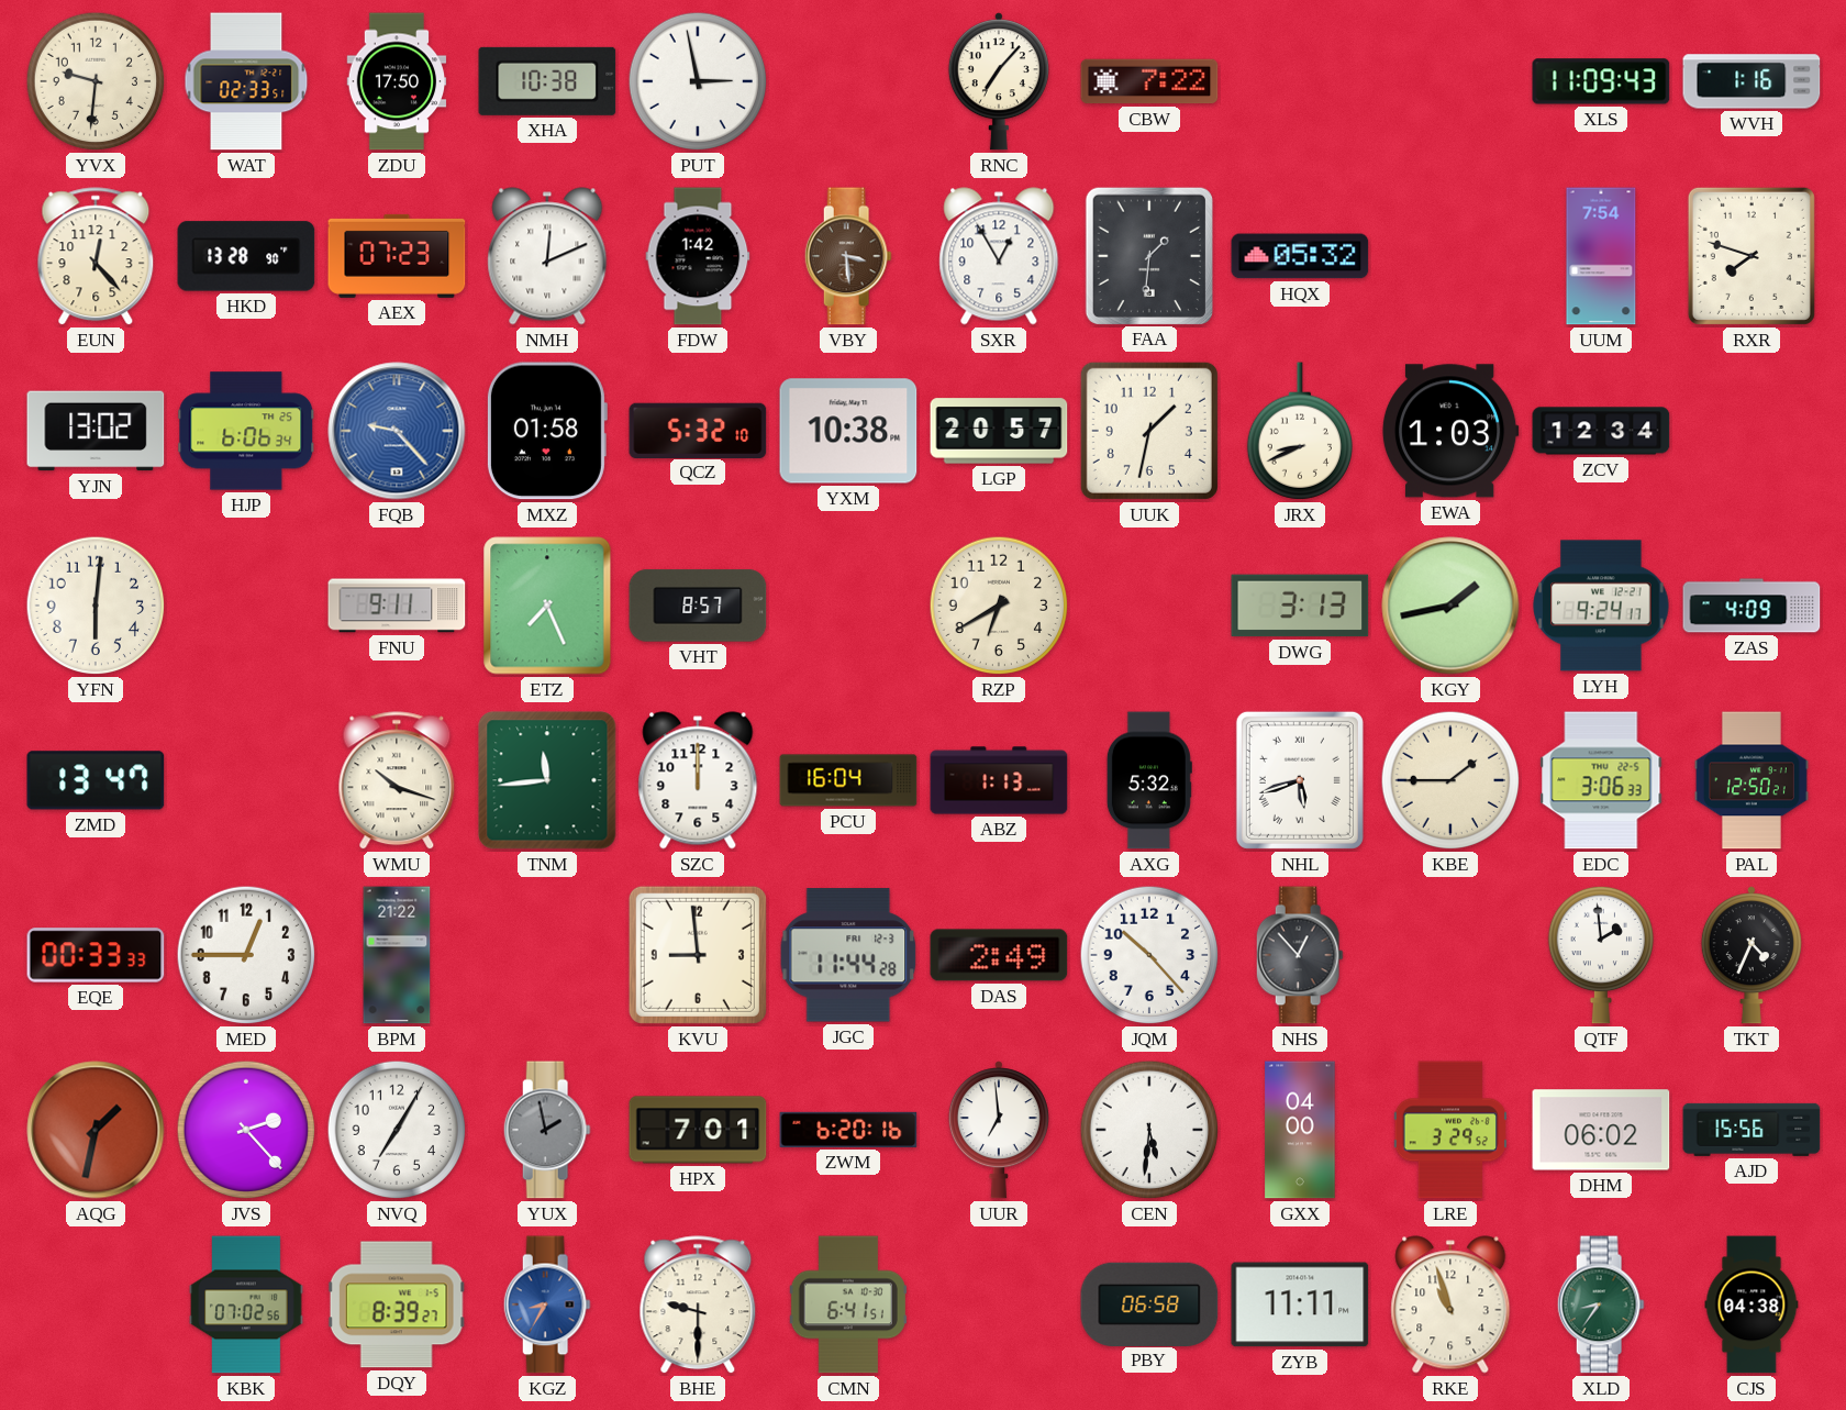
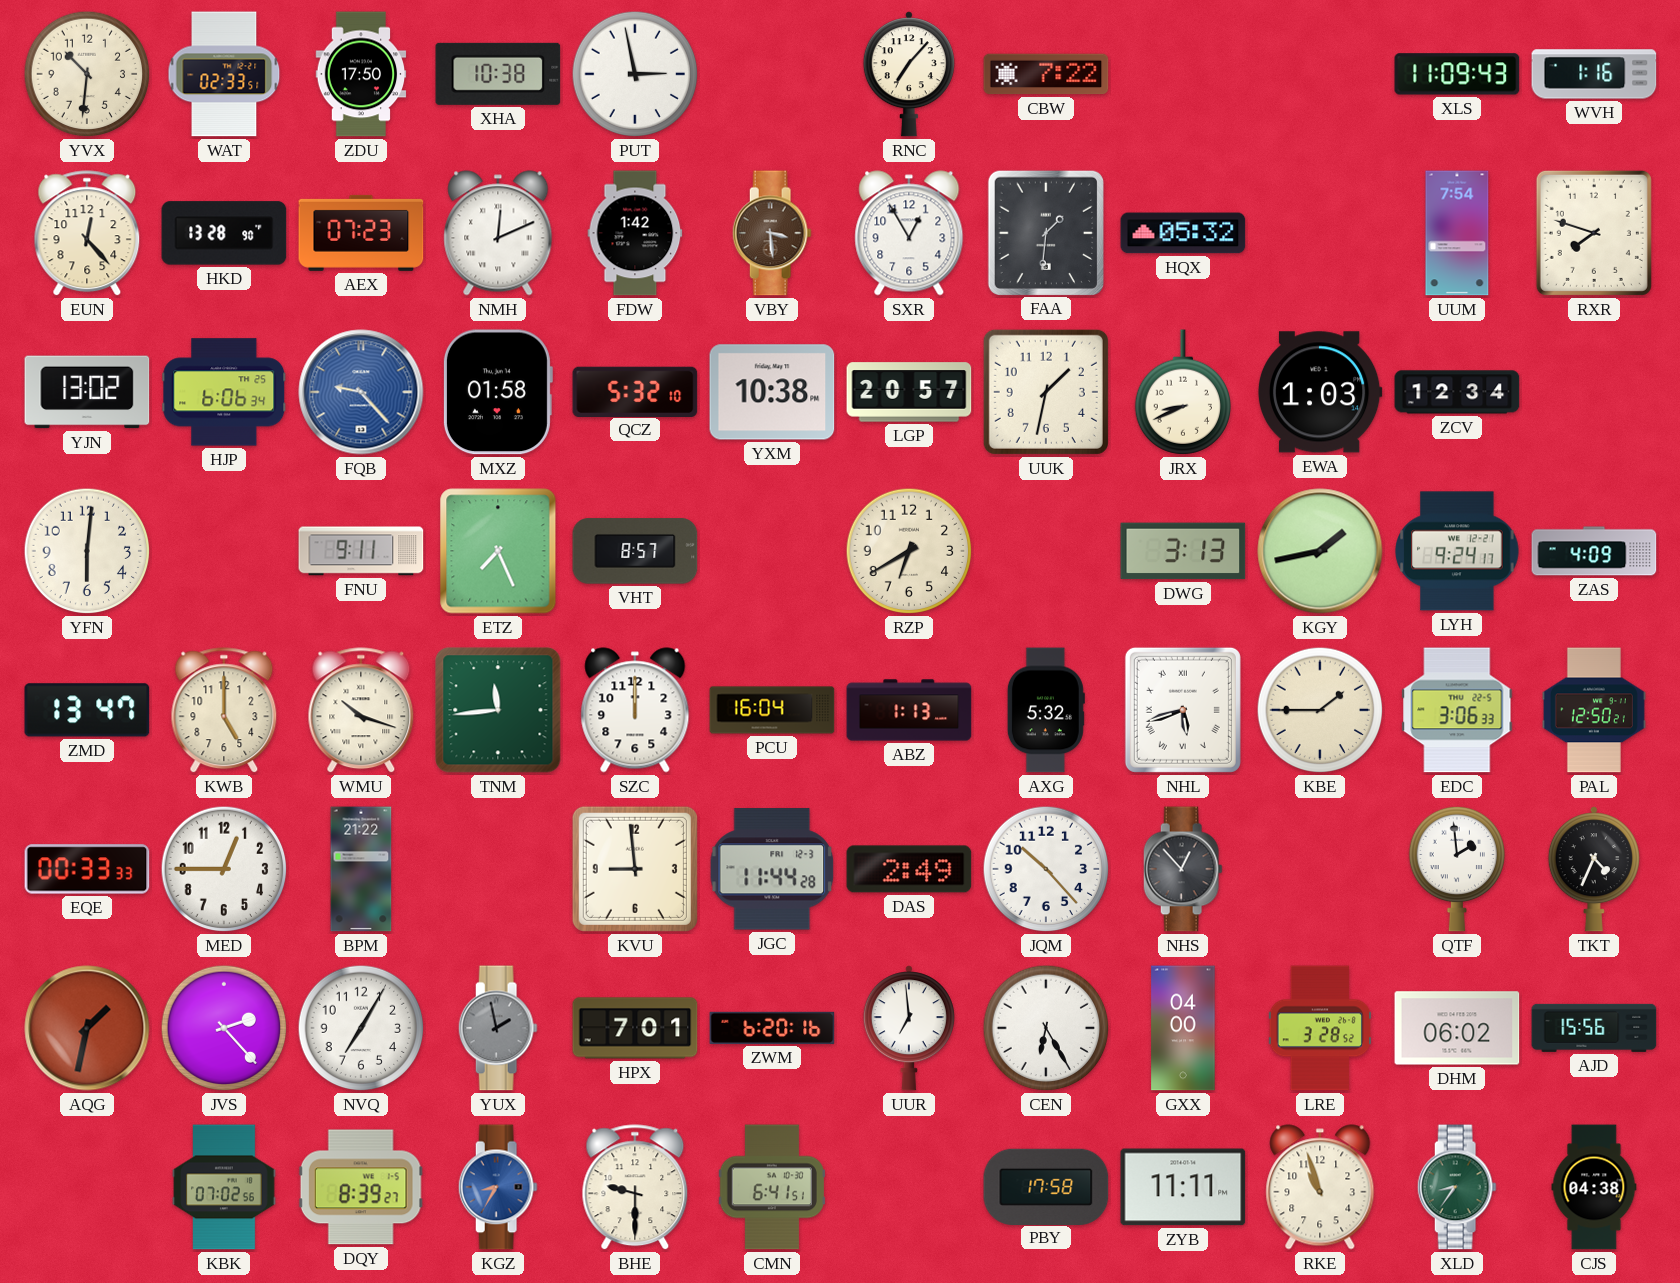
YVX: 9:31 -> 10:31
KWB: none -> 5:00
CEN: 5:31 -> 6:25
LRE: 3:29 -> 3:28
PBY: 06:58 -> 17:58
